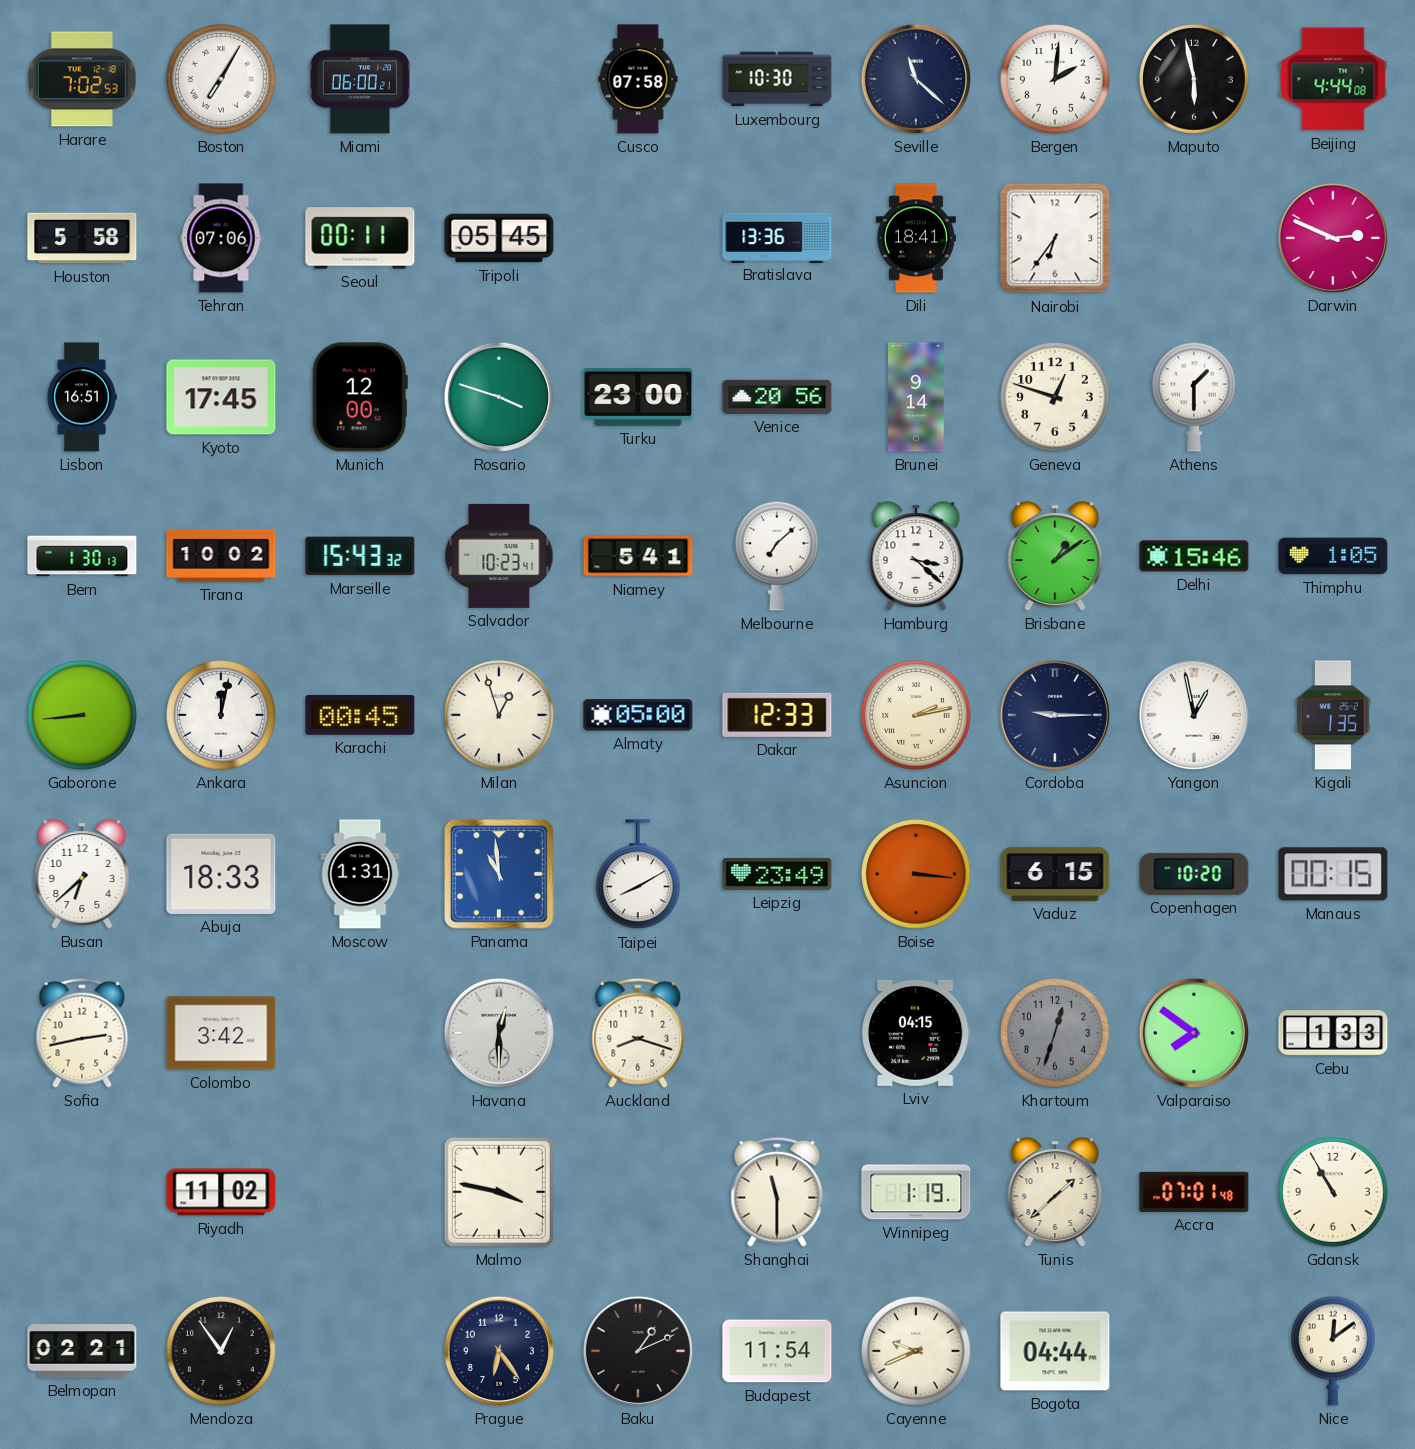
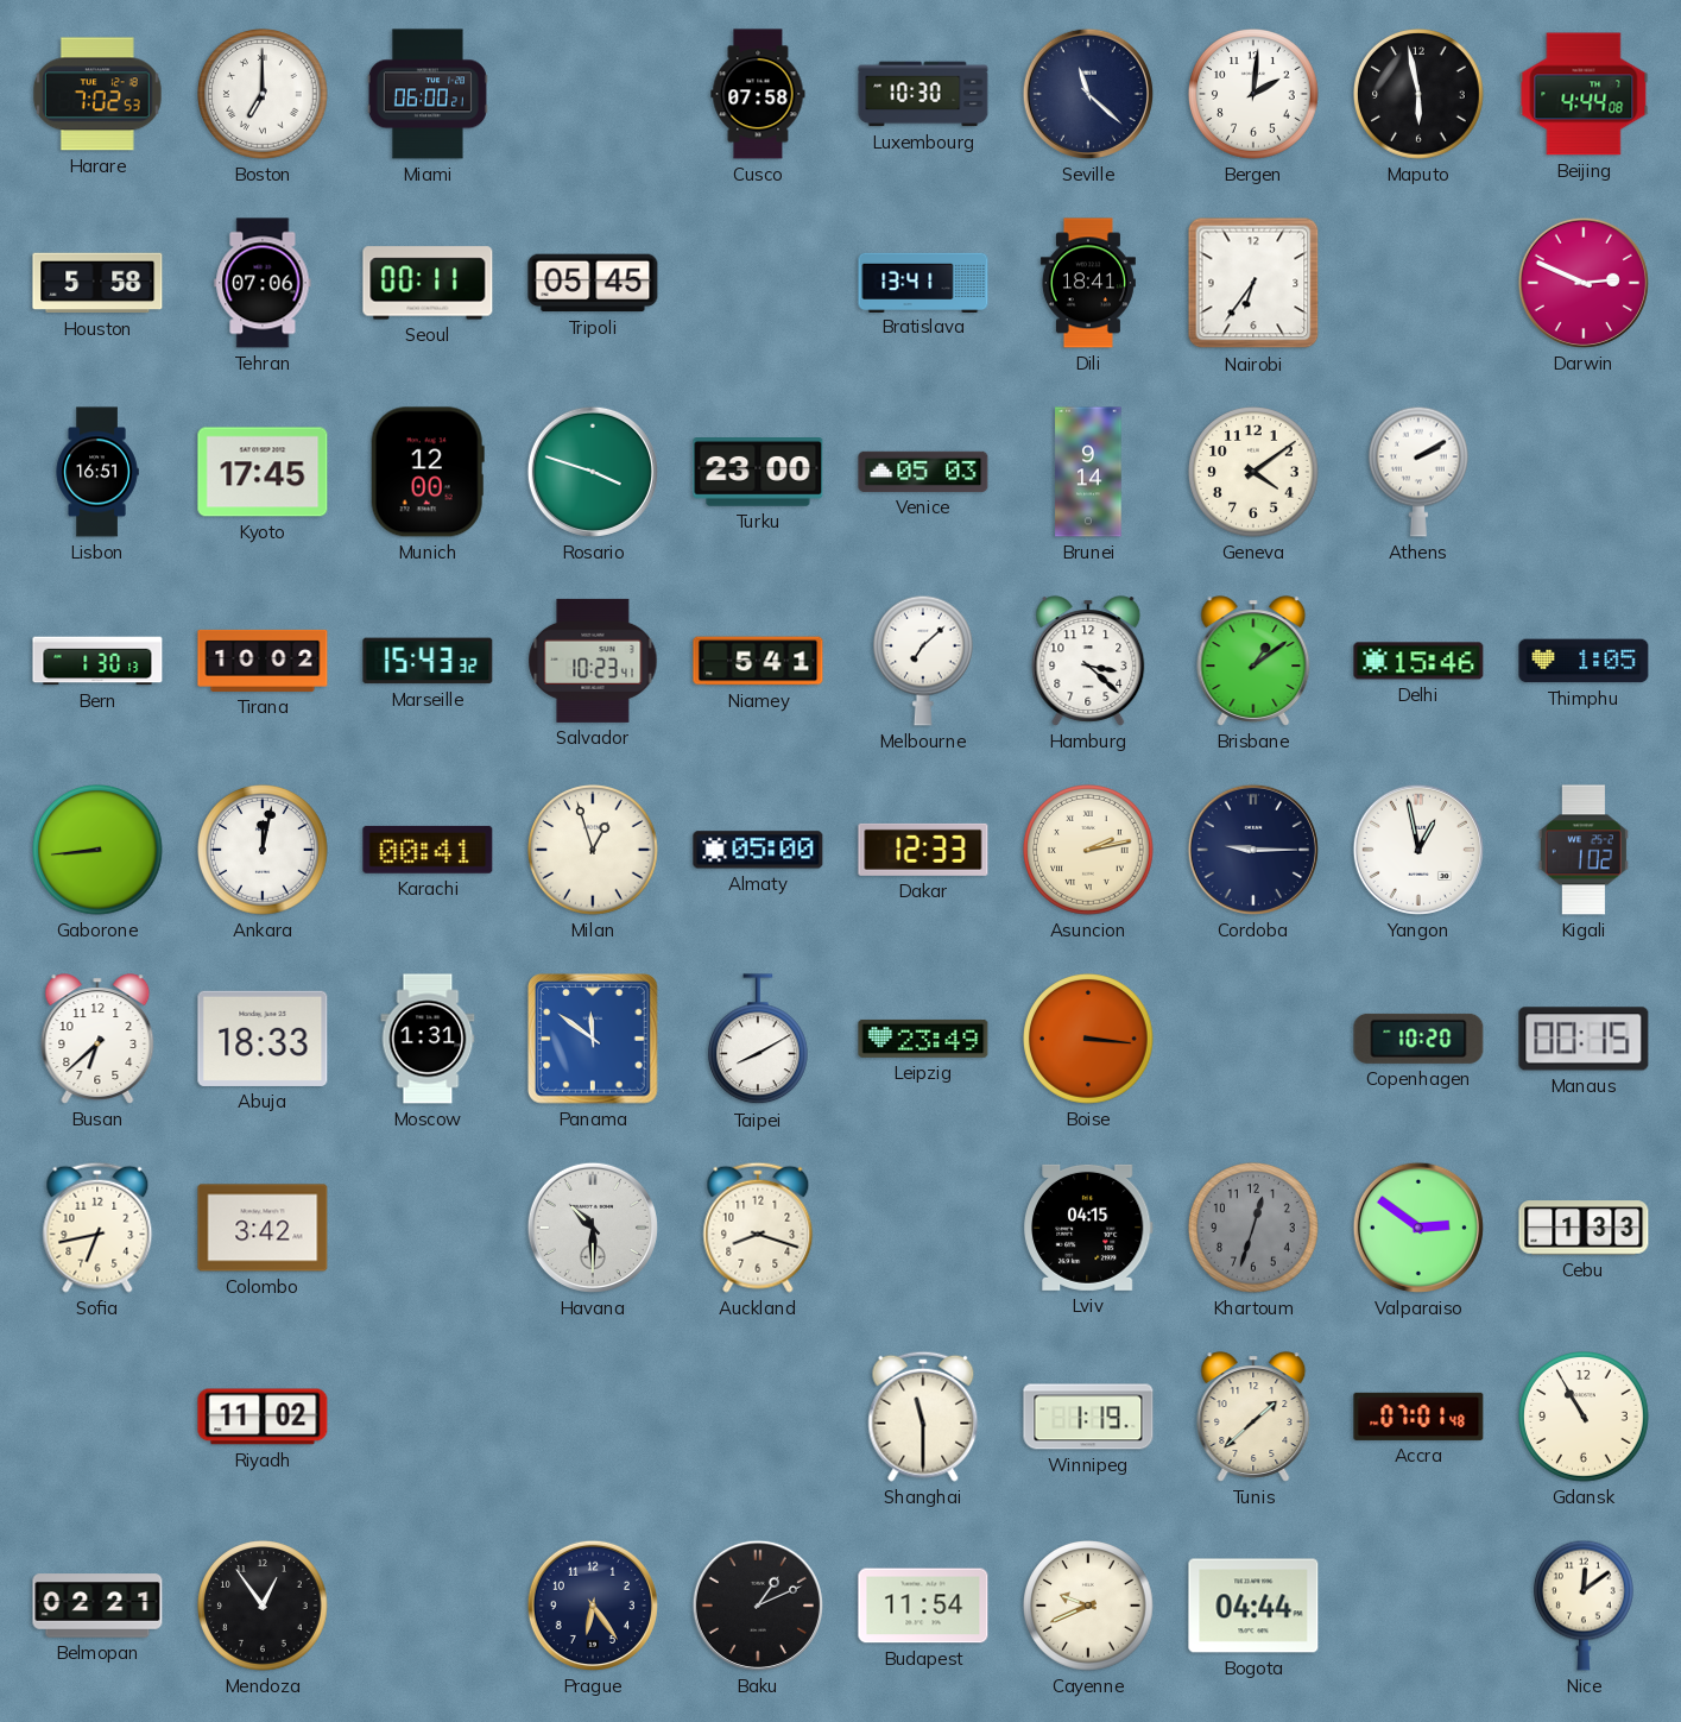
Boston: 7:05 -> 7:00
Bratislava: 13:36 -> 13:41
Venice: 20:56 -> 05:03
Geneva: 12:48 -> 4:09
Athens: 1:30 -> 2:10
Karachi: 00:45 -> 00:41
Kigali: 1:35 -> 1:02
Panama: 10:59 -> 11:51
Vaduz: 6:15 -> none
Sofia: 2:43 -> 6:43
Havana: 12:30 -> 10:30
Valparaiso: 7:51 -> 2:51
Malmo: 3:47 -> none
